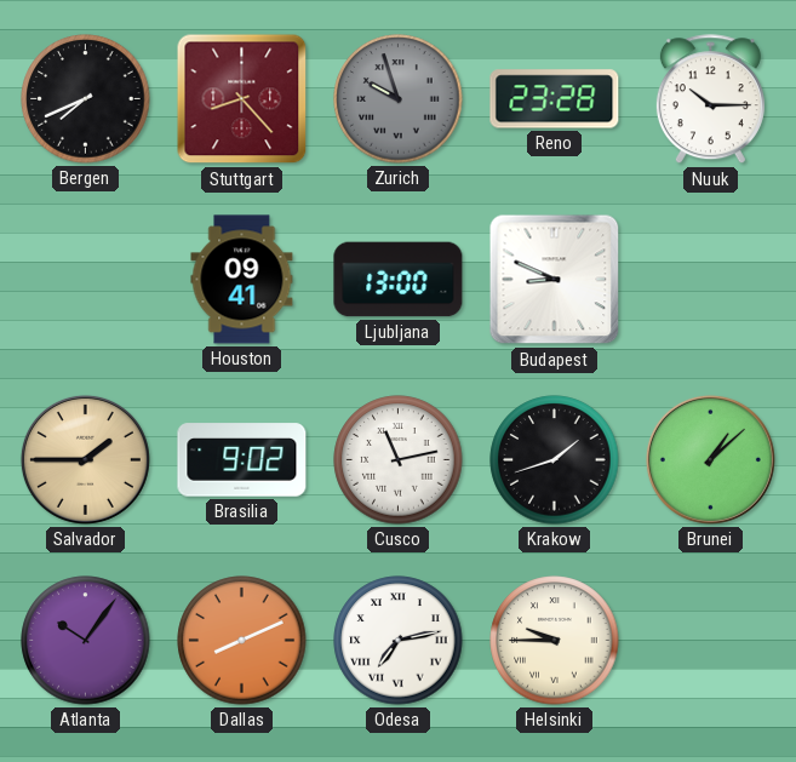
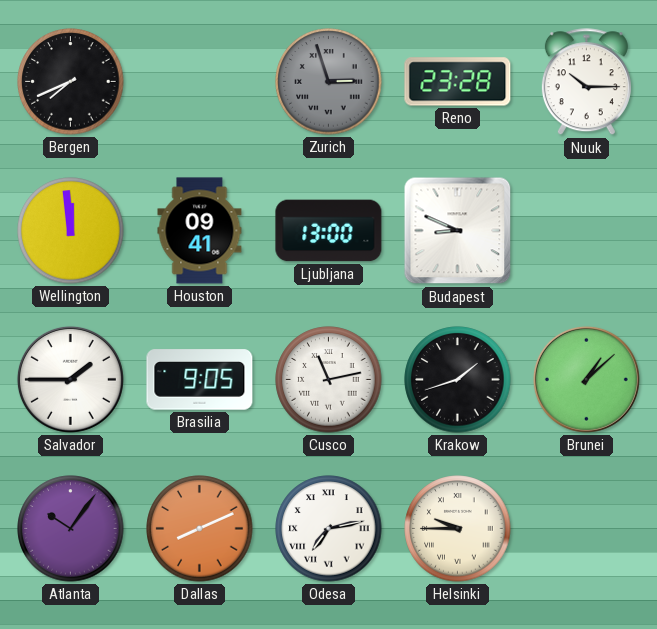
Stuttgart: 8:23 -> none
Zurich: 9:57 -> 2:57
Wellington: none -> 11:59
Salvador dial: champagne -> white
Brasilia: 9:02 -> 9:05
